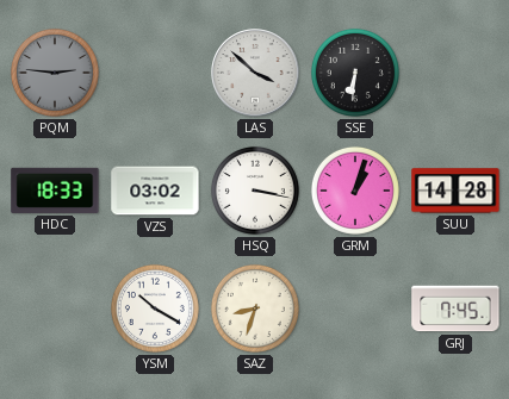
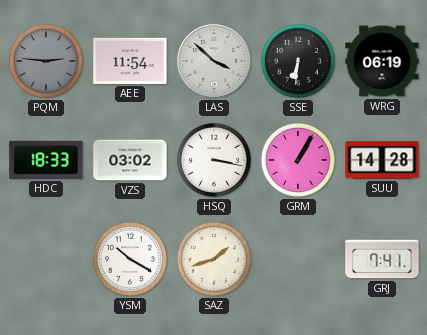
AEE: none -> 11:54
WRG: none -> 06:19
GRM: 1:03 -> 1:05
SAZ: 8:33 -> 1:42
GRJ: 7:45 -> 7:41
